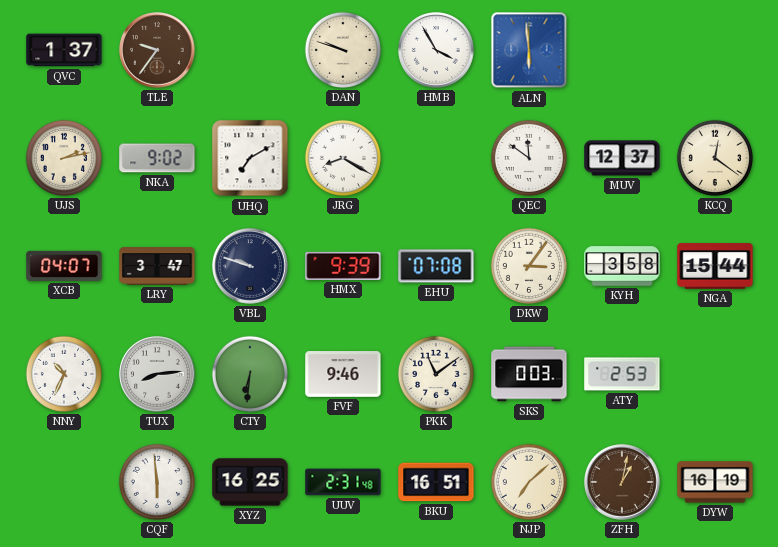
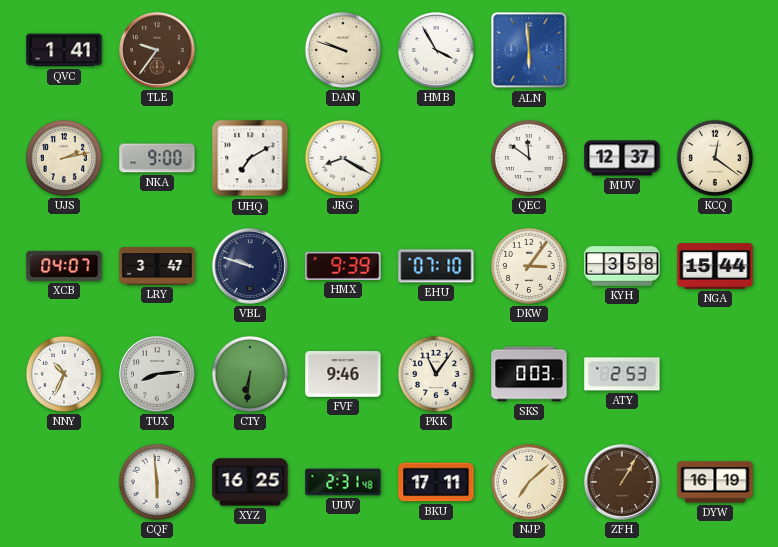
QVC: 1:37 -> 1:41
NKA: 9:02 -> 9:00
EHU: 07:08 -> 07:10
PKK: 11:09 -> 11:06
BKU: 16:51 -> 17:11
ZFH: 1:02 -> 1:05
